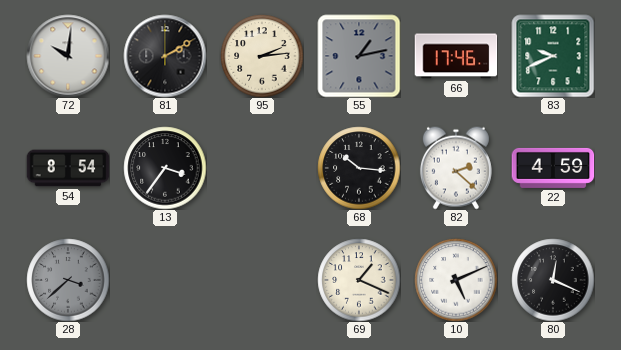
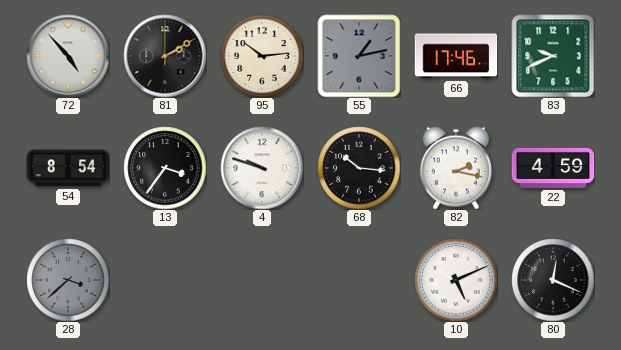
72: 10:01 -> 4:53
95: 2:14 -> 10:14
4: none -> 9:48
82: 2:22 -> 2:17
69: 1:19 -> none
